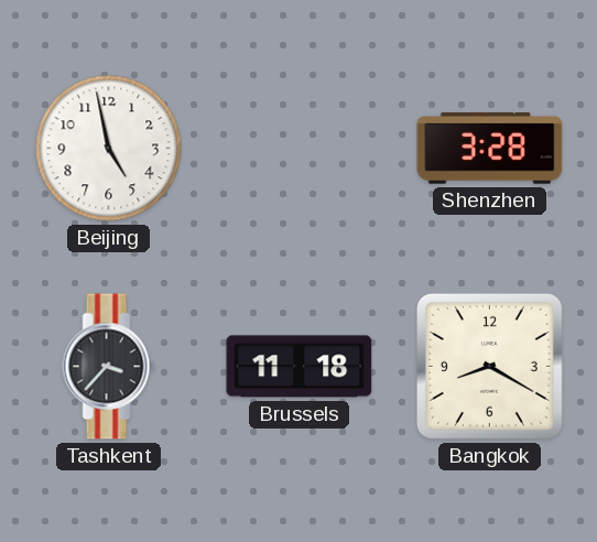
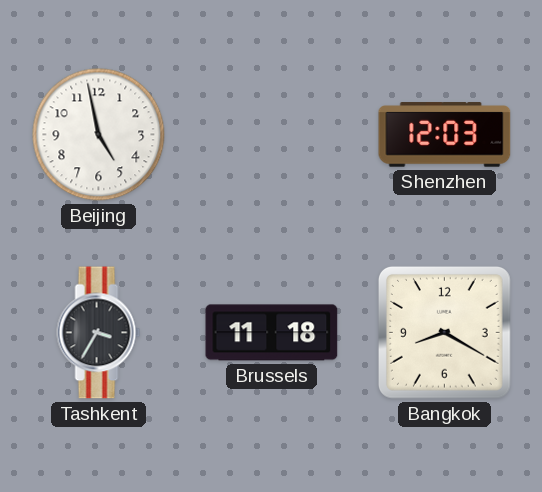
Shenzhen: 3:28 -> 12:03
Tashkent: 3:37 -> 3:35
